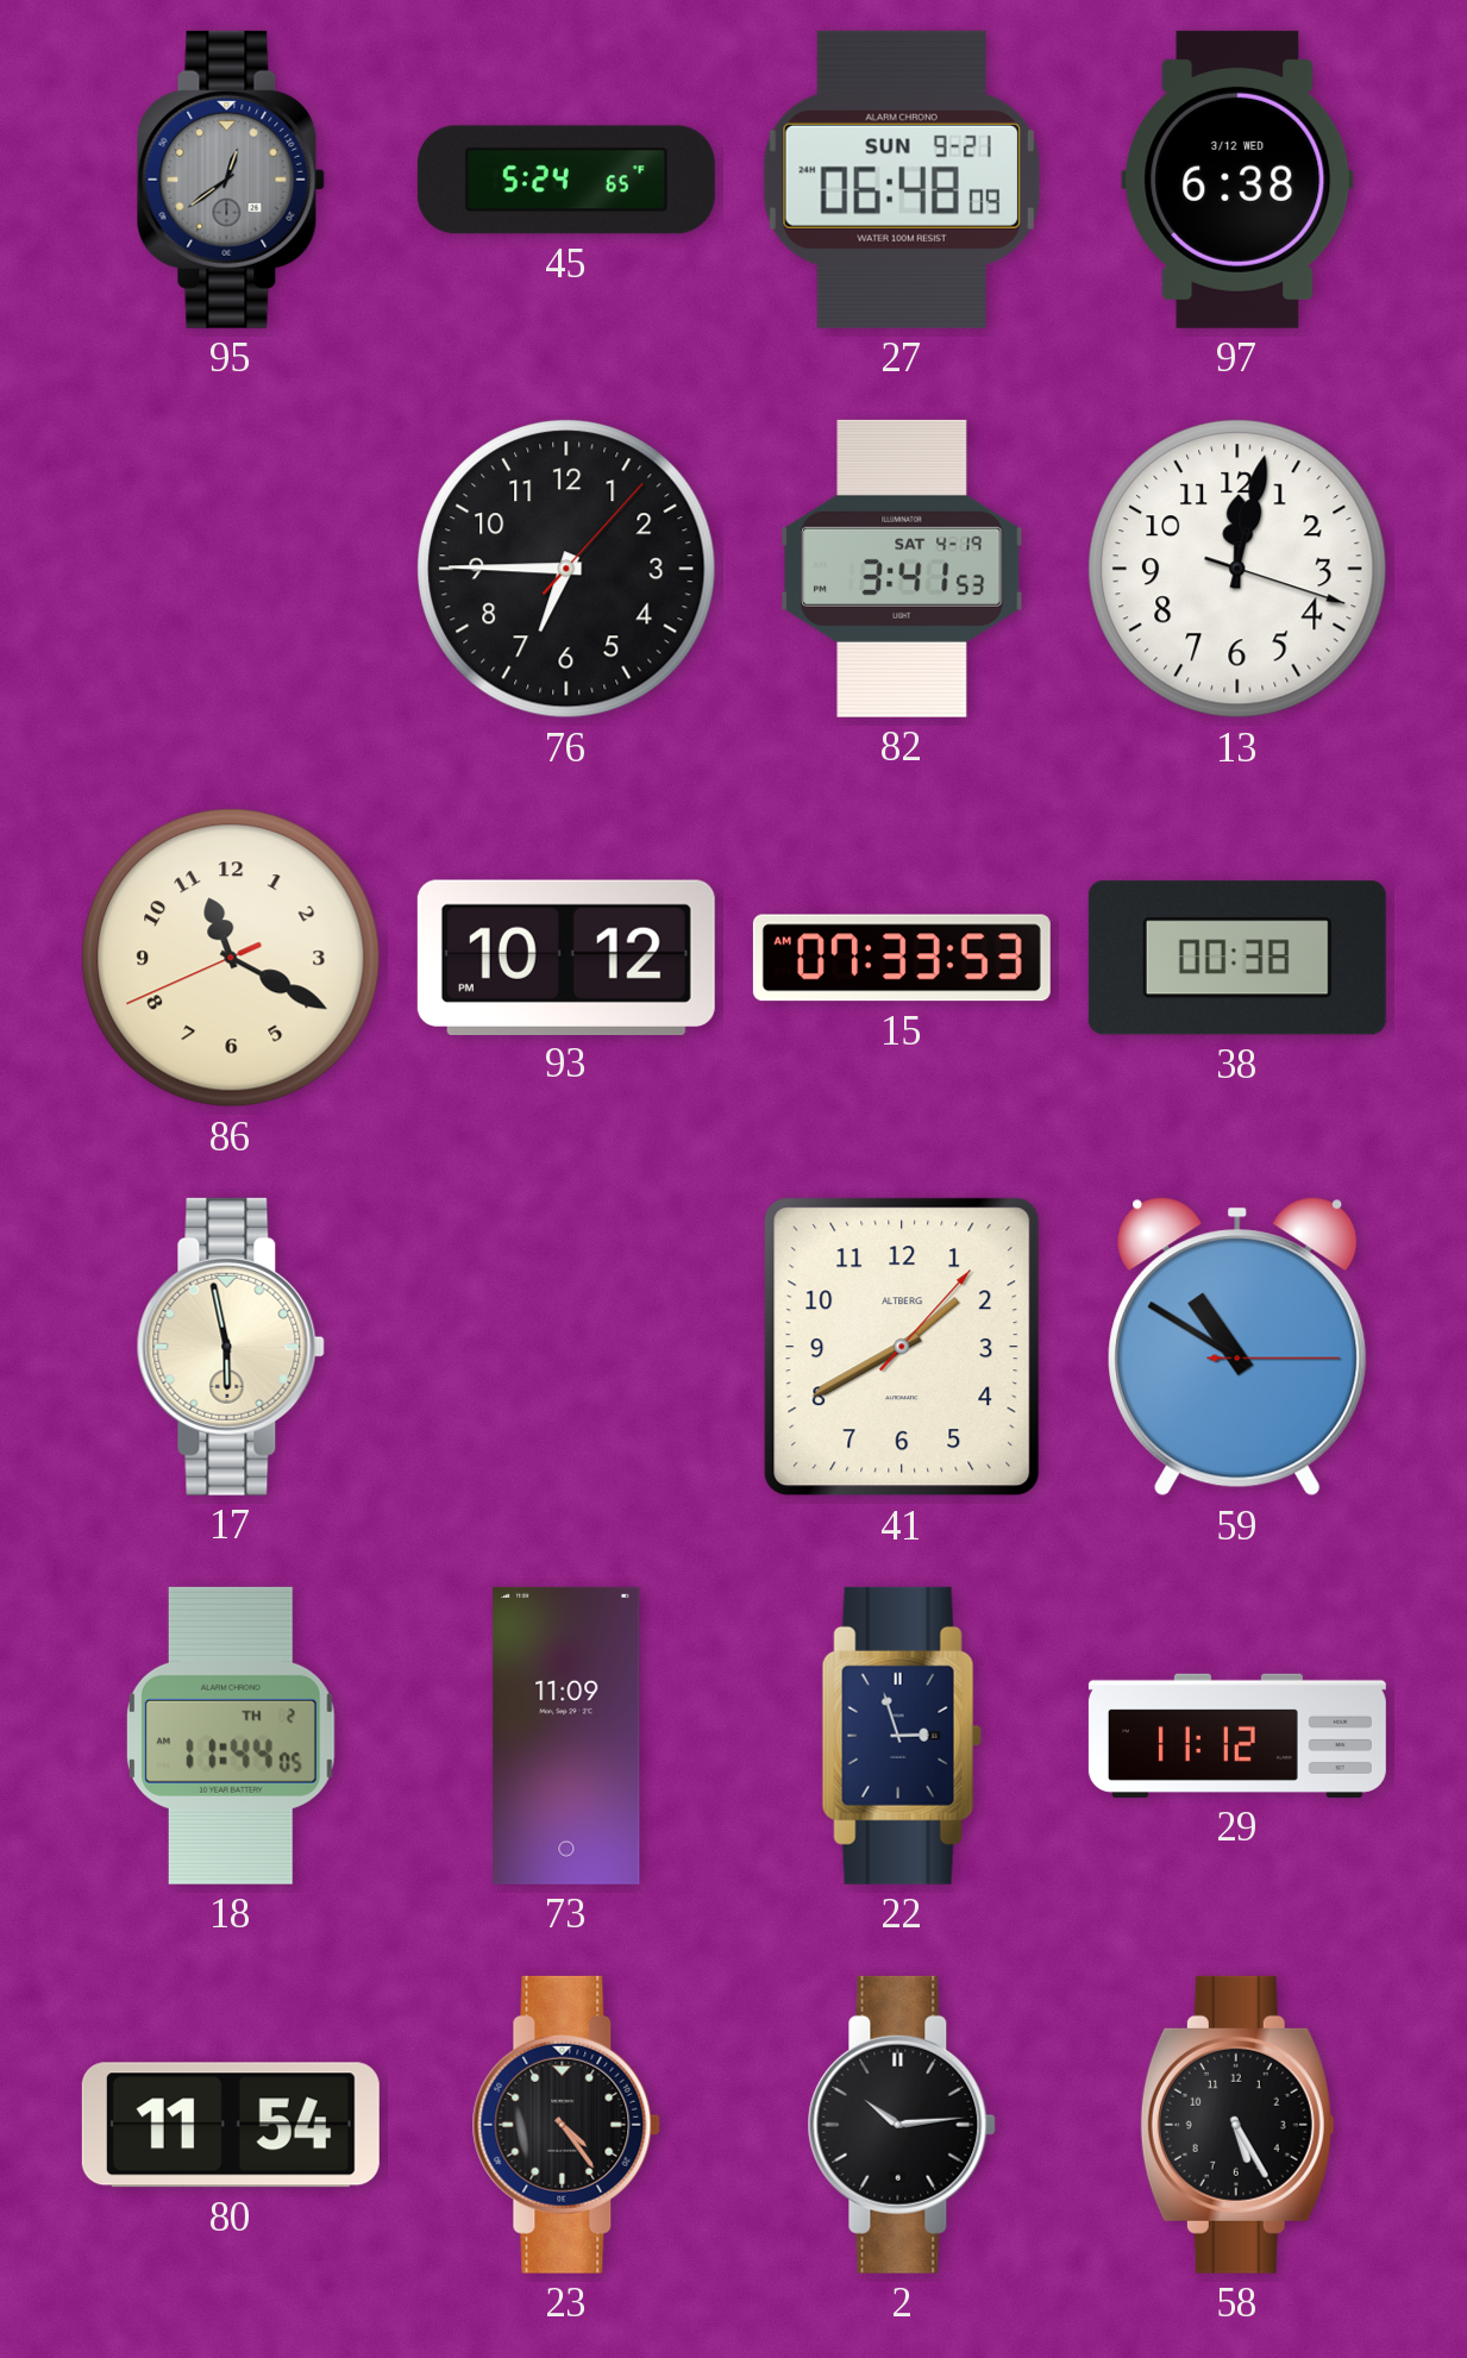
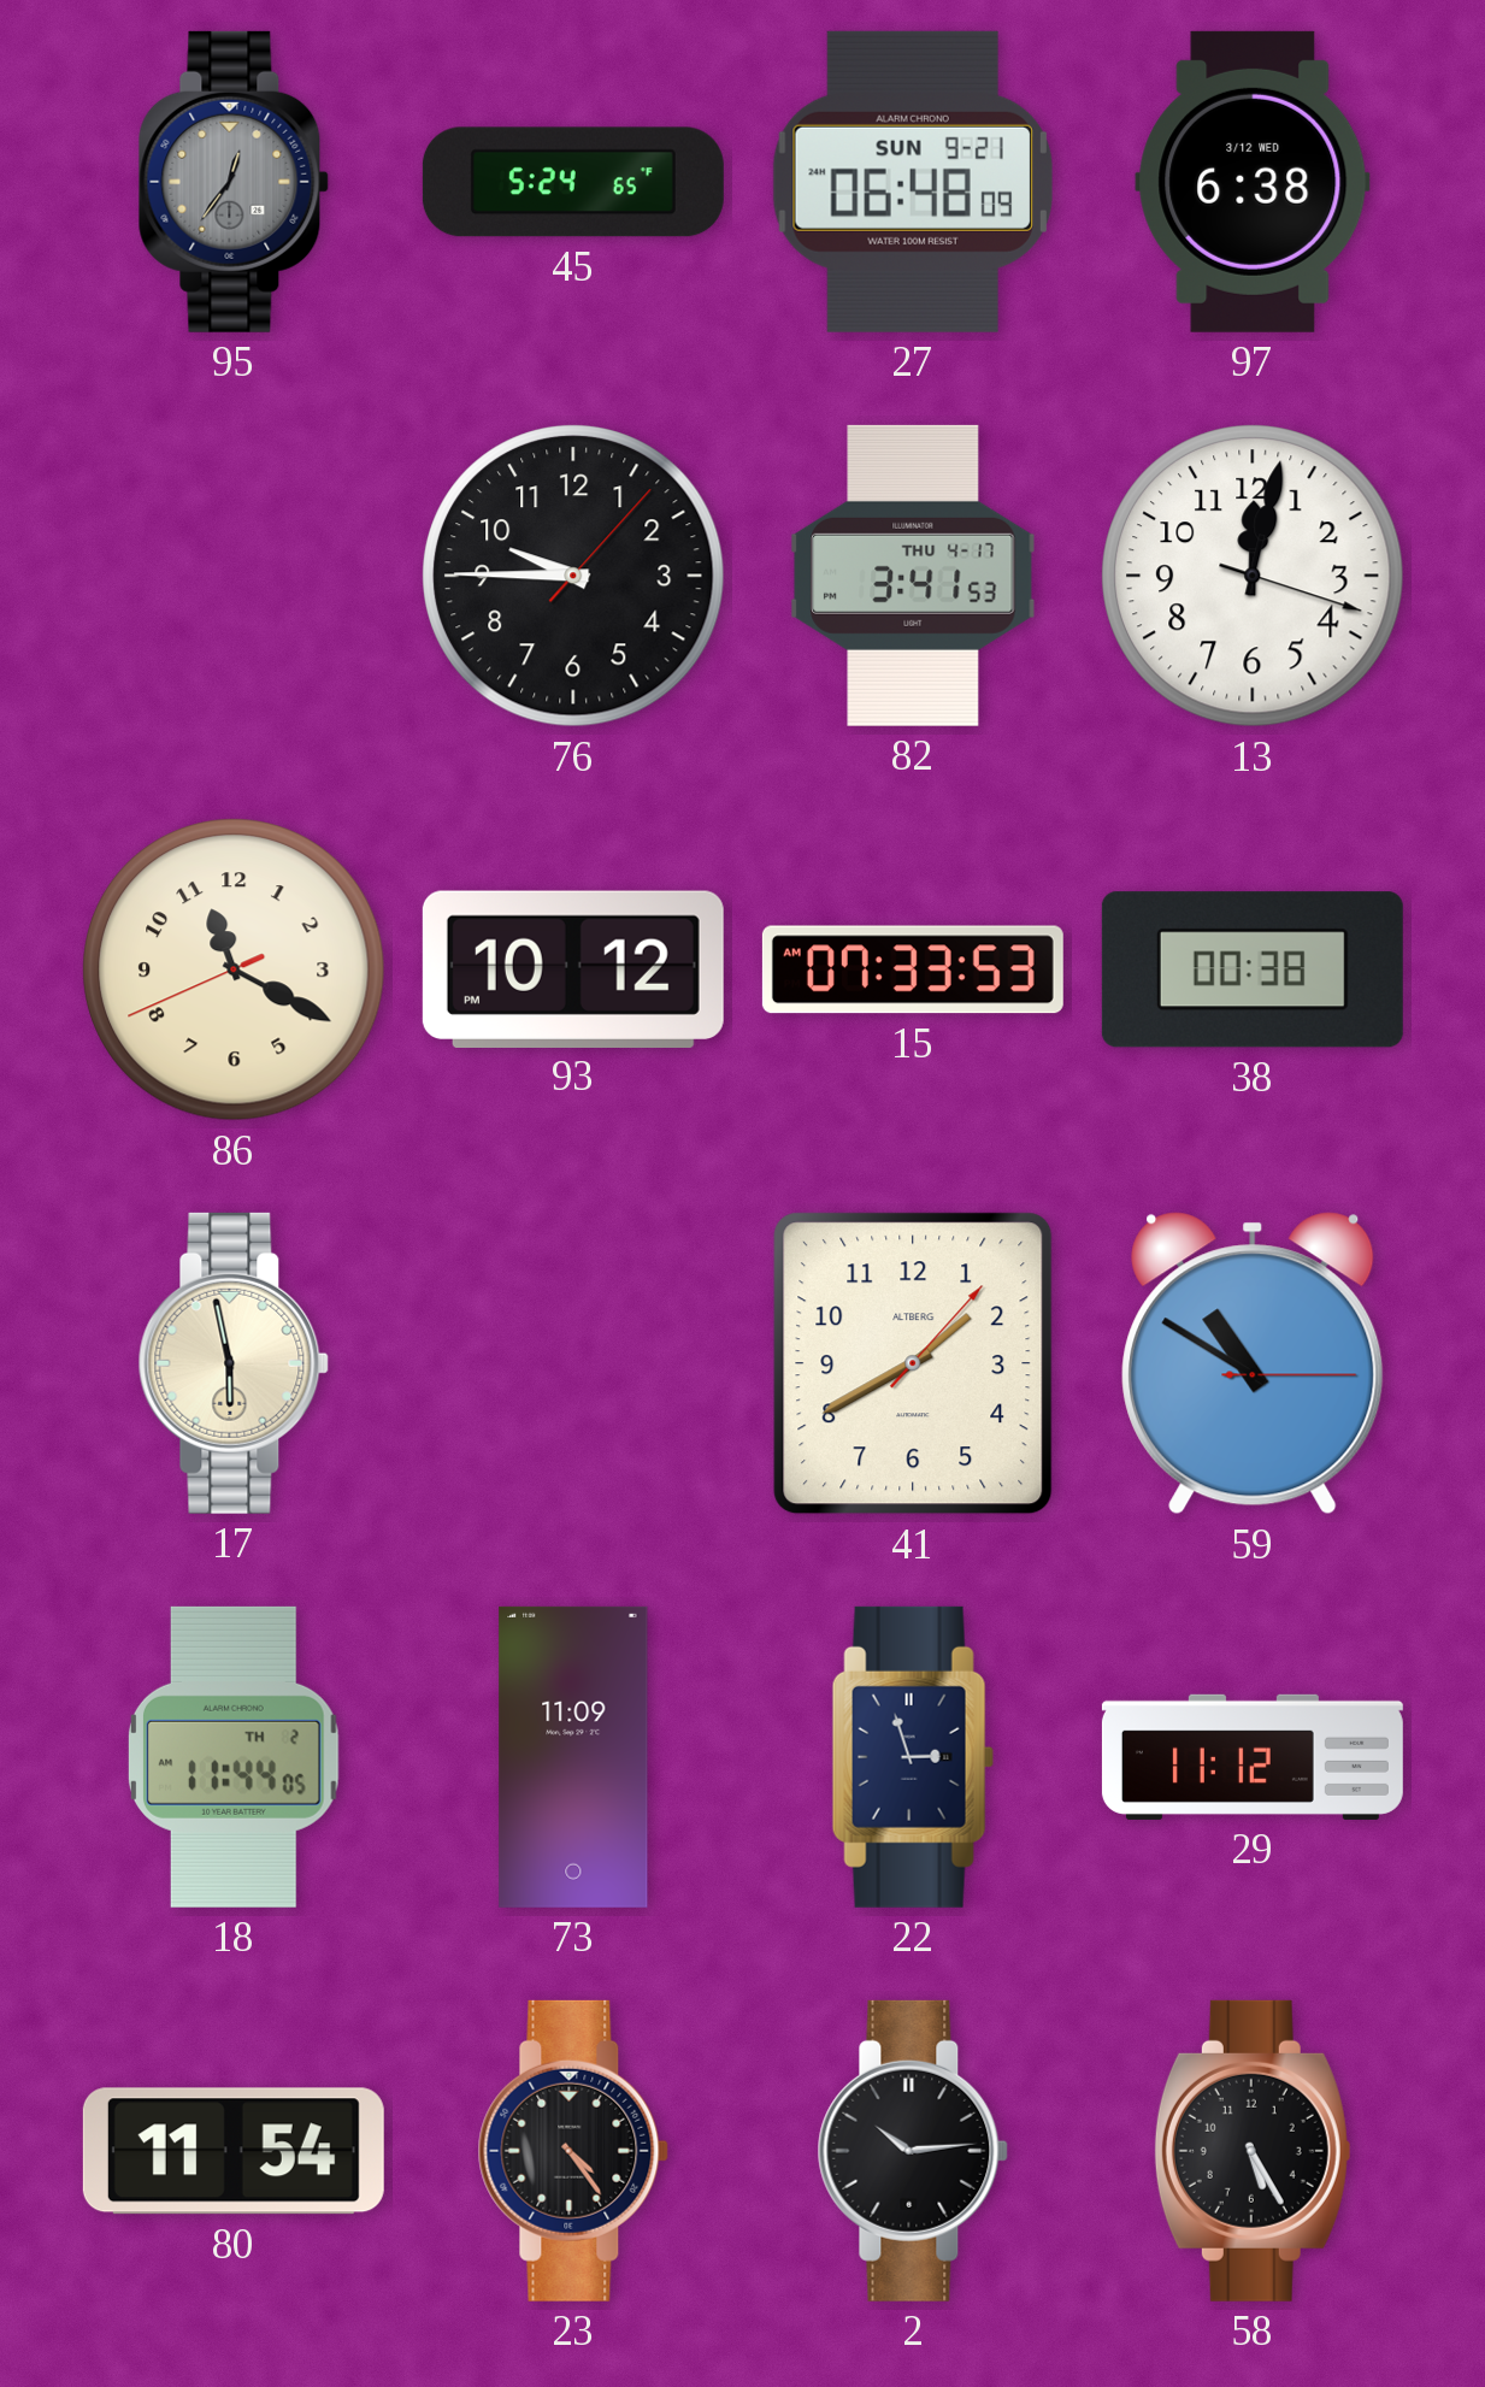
95: 12:39 -> 12:36
76: 6:45 -> 9:45
82 date: SAT 4-19 -> THU 4-17
